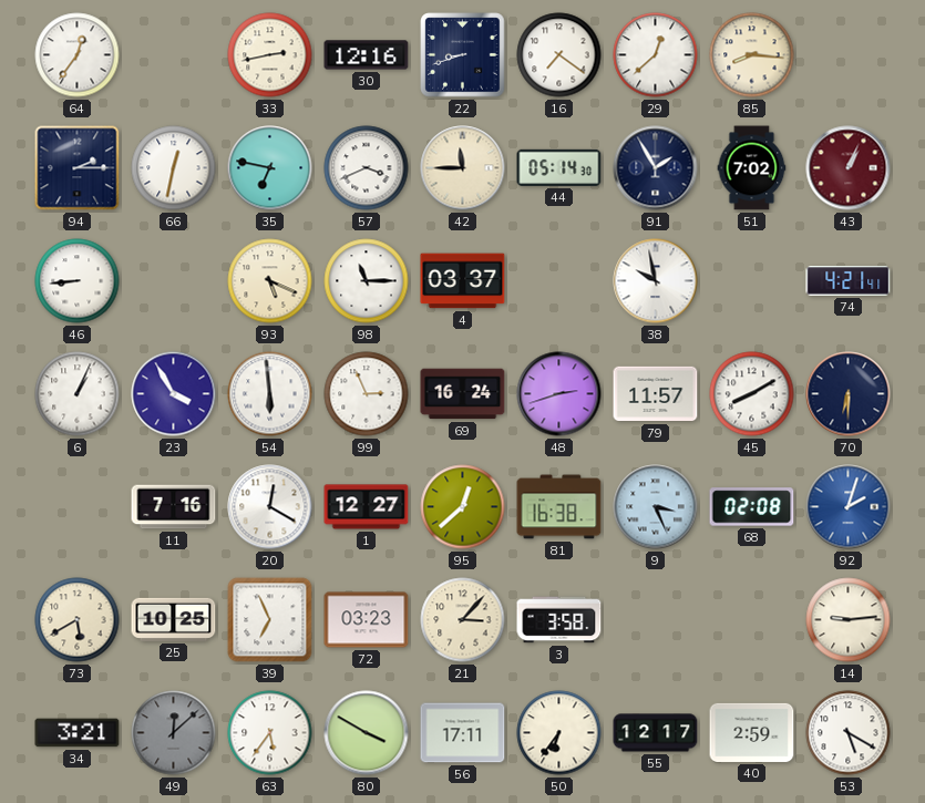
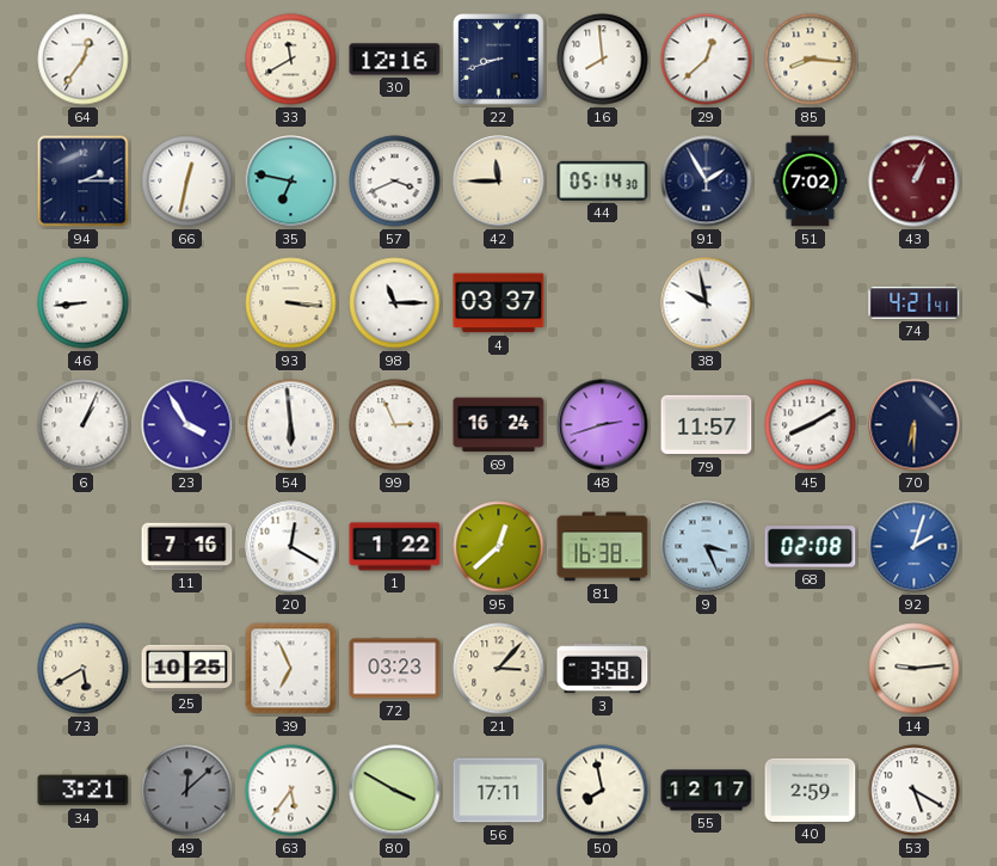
33: 2:43 -> 11:40
16: 7:21 -> 7:59
93: 5:19 -> 3:16
1: 12:27 -> 1:22
50: 6:36 -> 7:58
